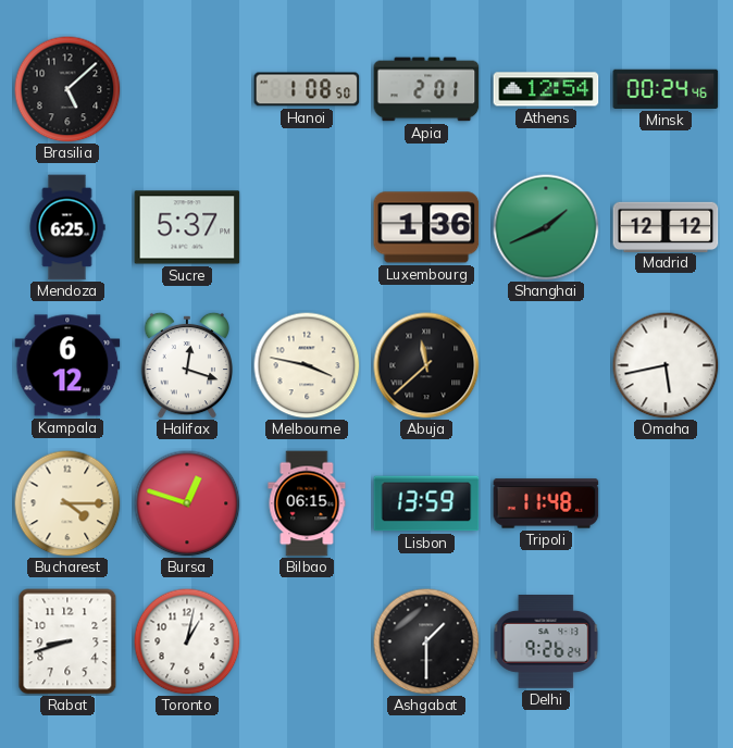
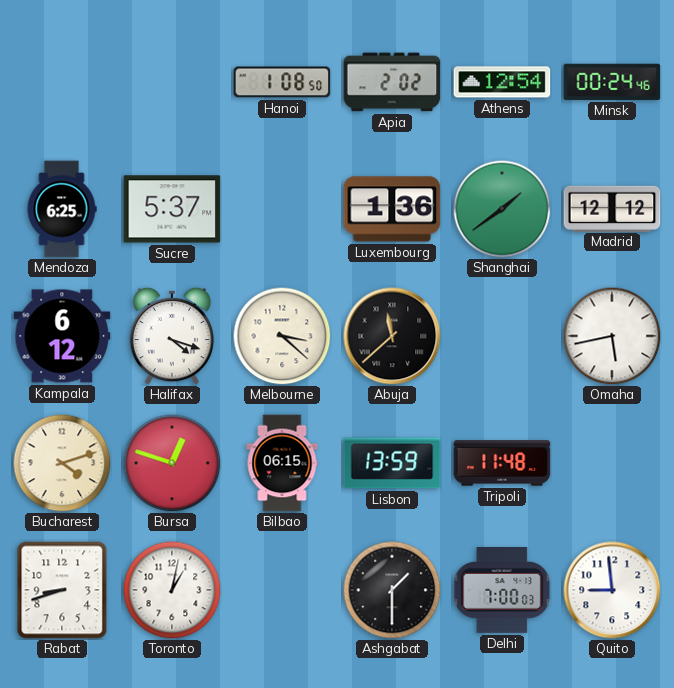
Brasilia: 5:08 -> none
Apia: 2:01 -> 2:02
Shanghai: 1:41 -> 1:39
Halifax: 12:18 -> 4:18
Melbourne: 3:47 -> 3:22
Bucharest: 4:15 -> 4:12
Delhi: 9:26 -> 7:00
Quito: none -> 8:59
